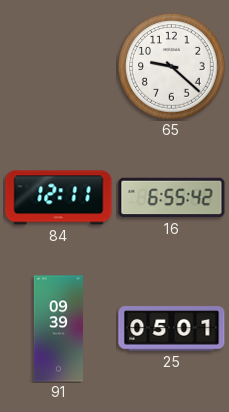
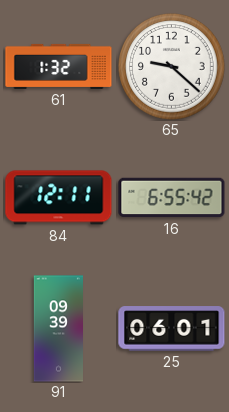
61: none -> 1:32
25: 05:01 -> 06:01
